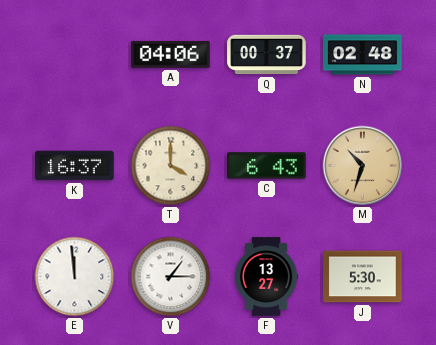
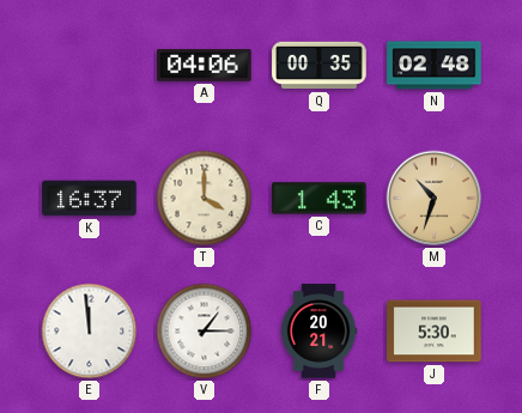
Q: 00:37 -> 00:35
C: 6:43 -> 1:43
F: 13:27 -> 20:21
